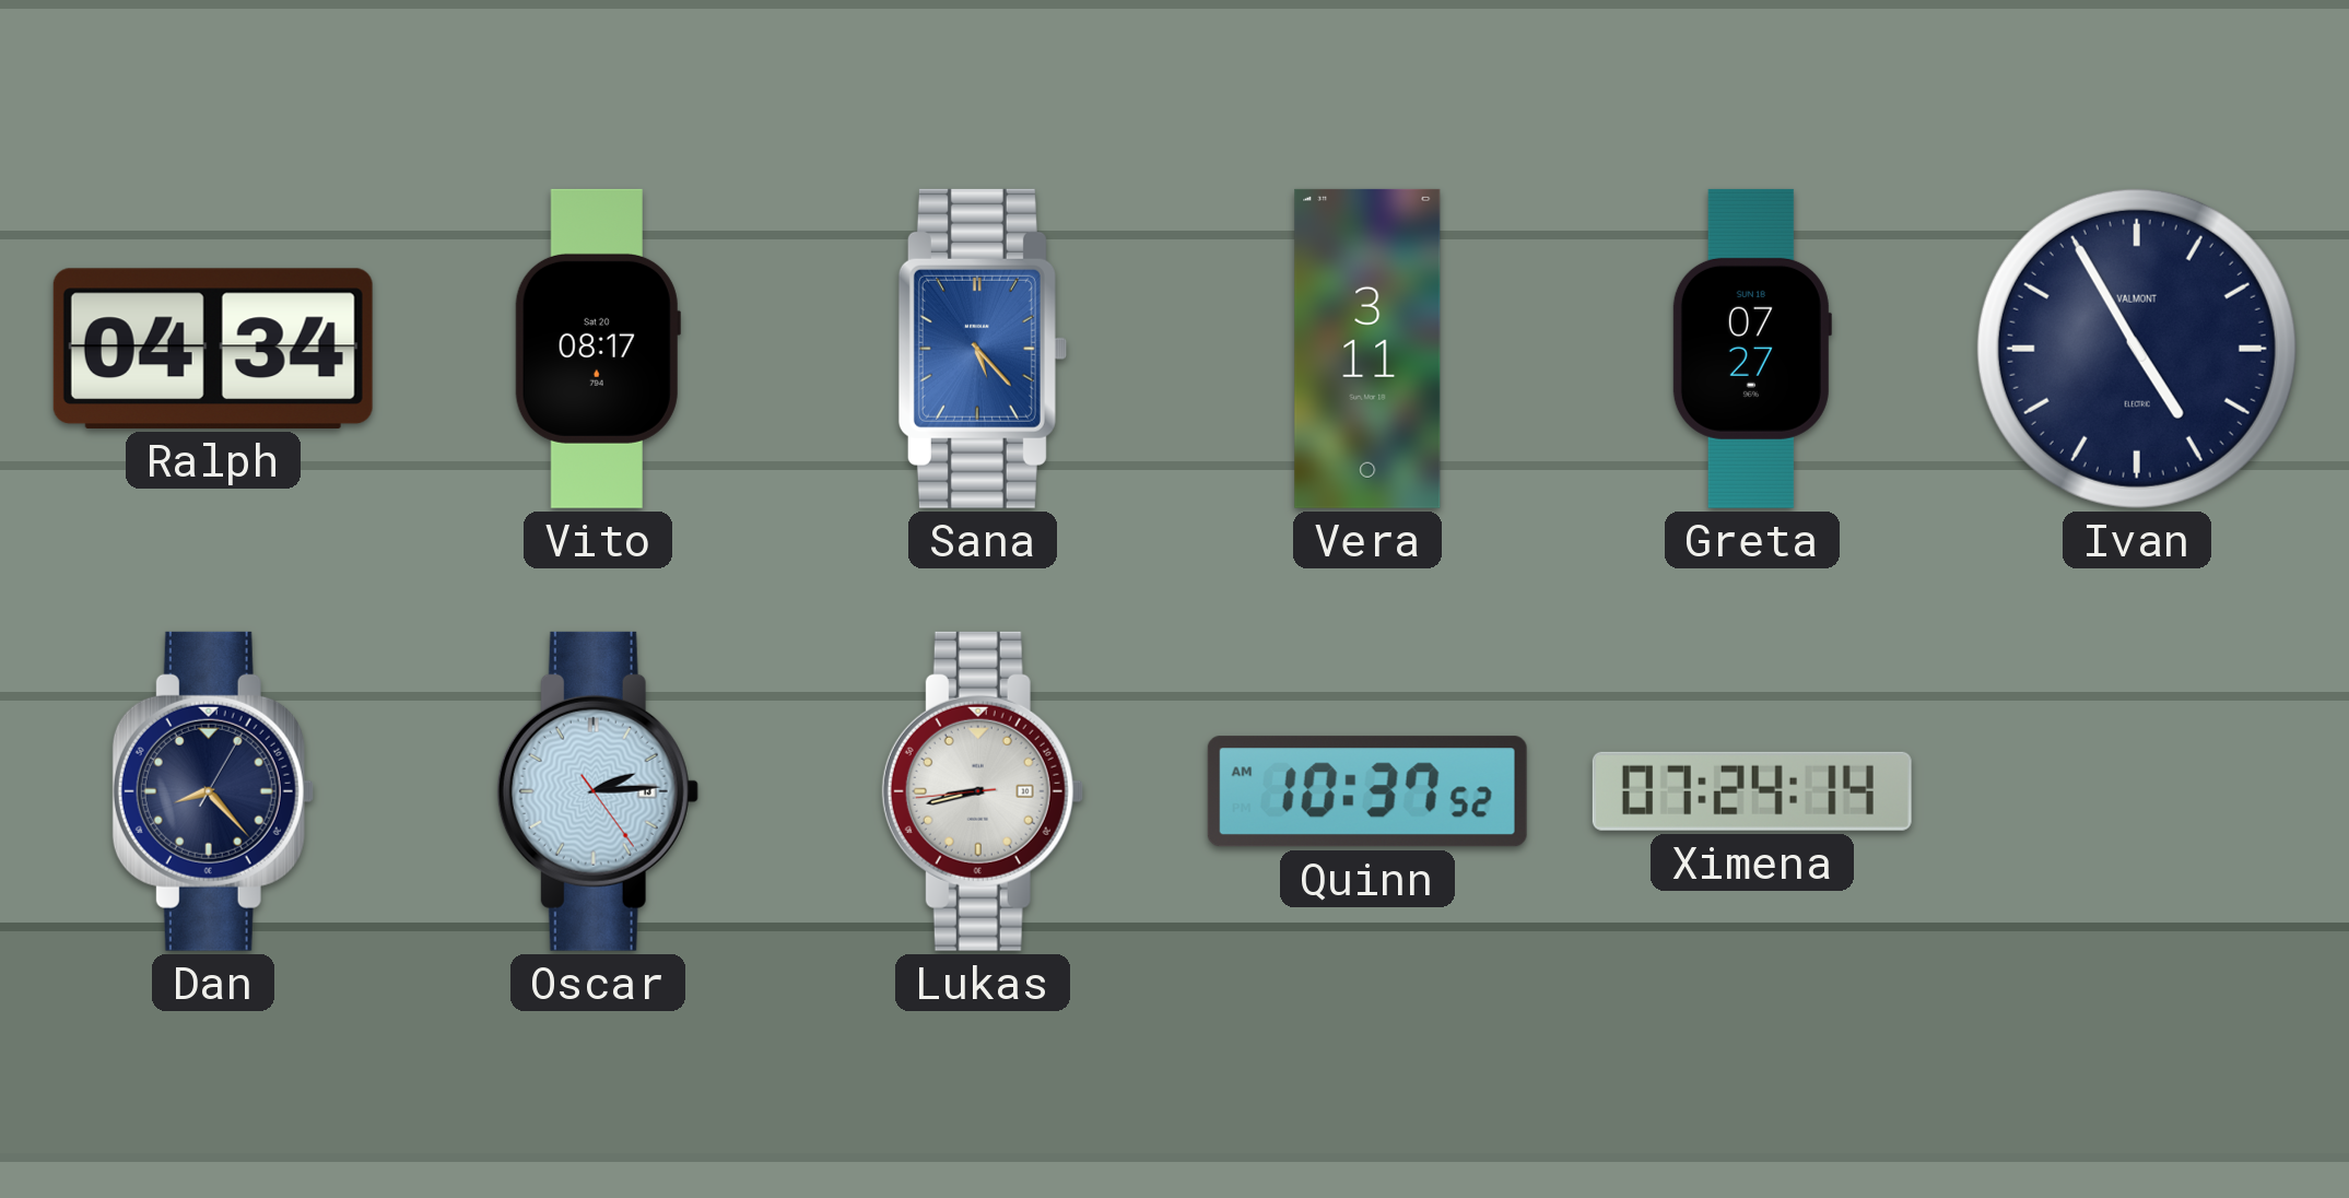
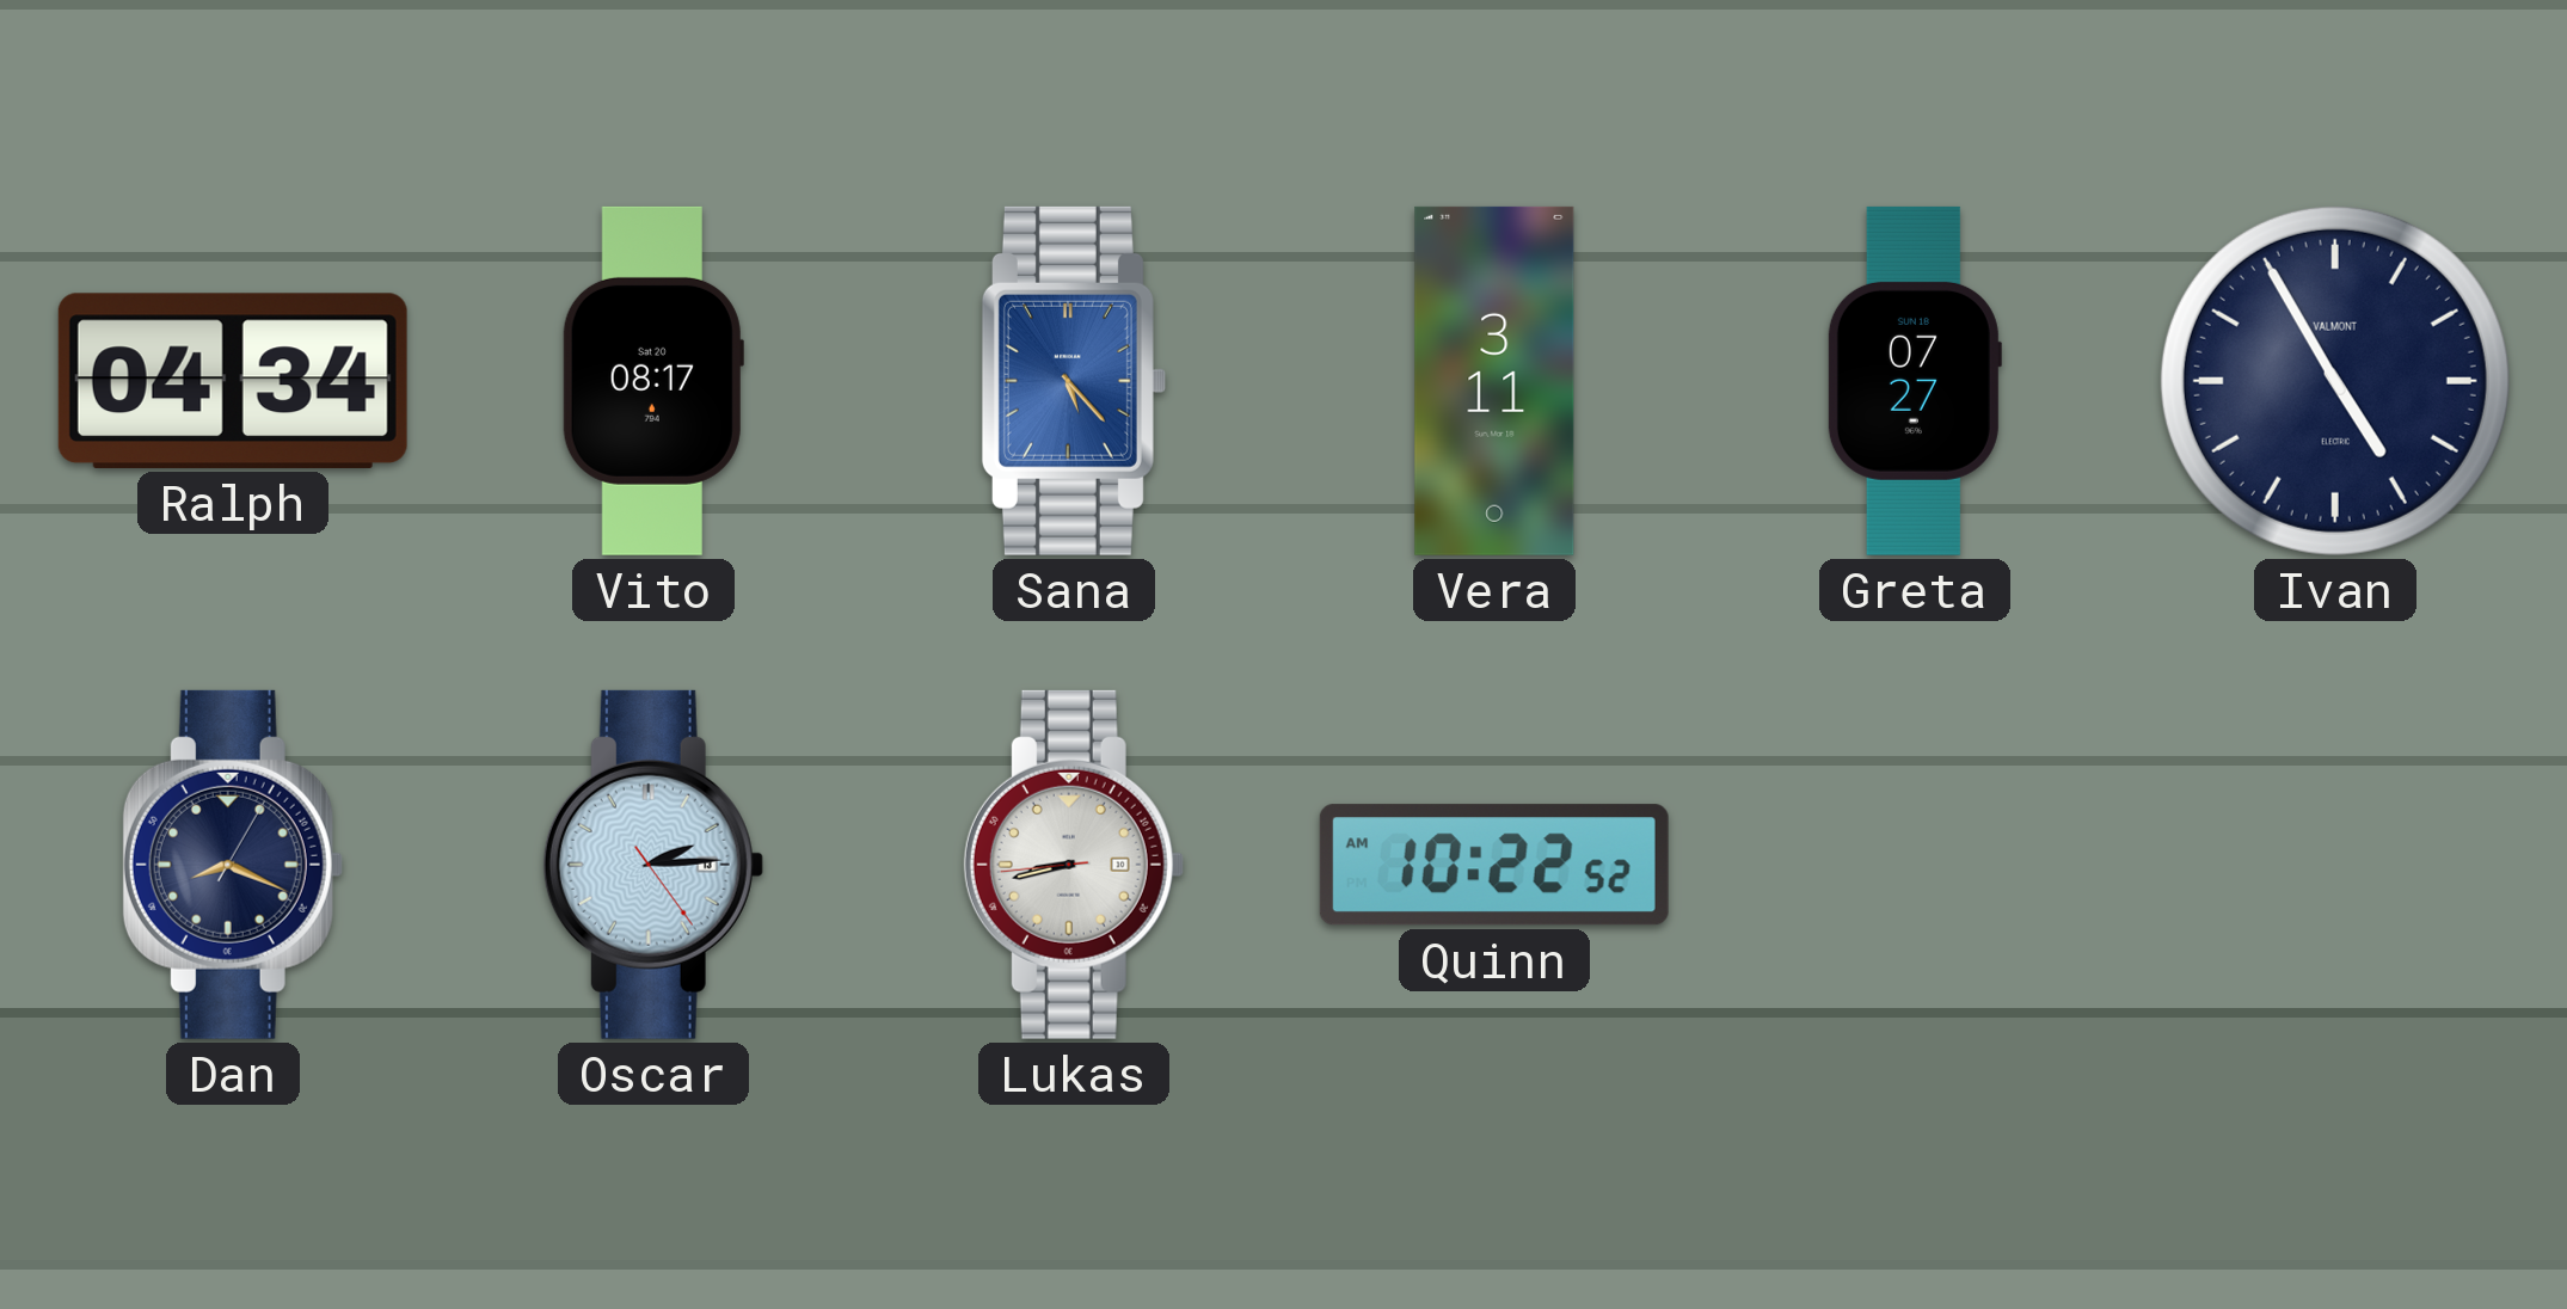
Dan: 8:23 -> 8:19
Quinn: 10:37 -> 10:22
Ximena: 07:24 -> none
